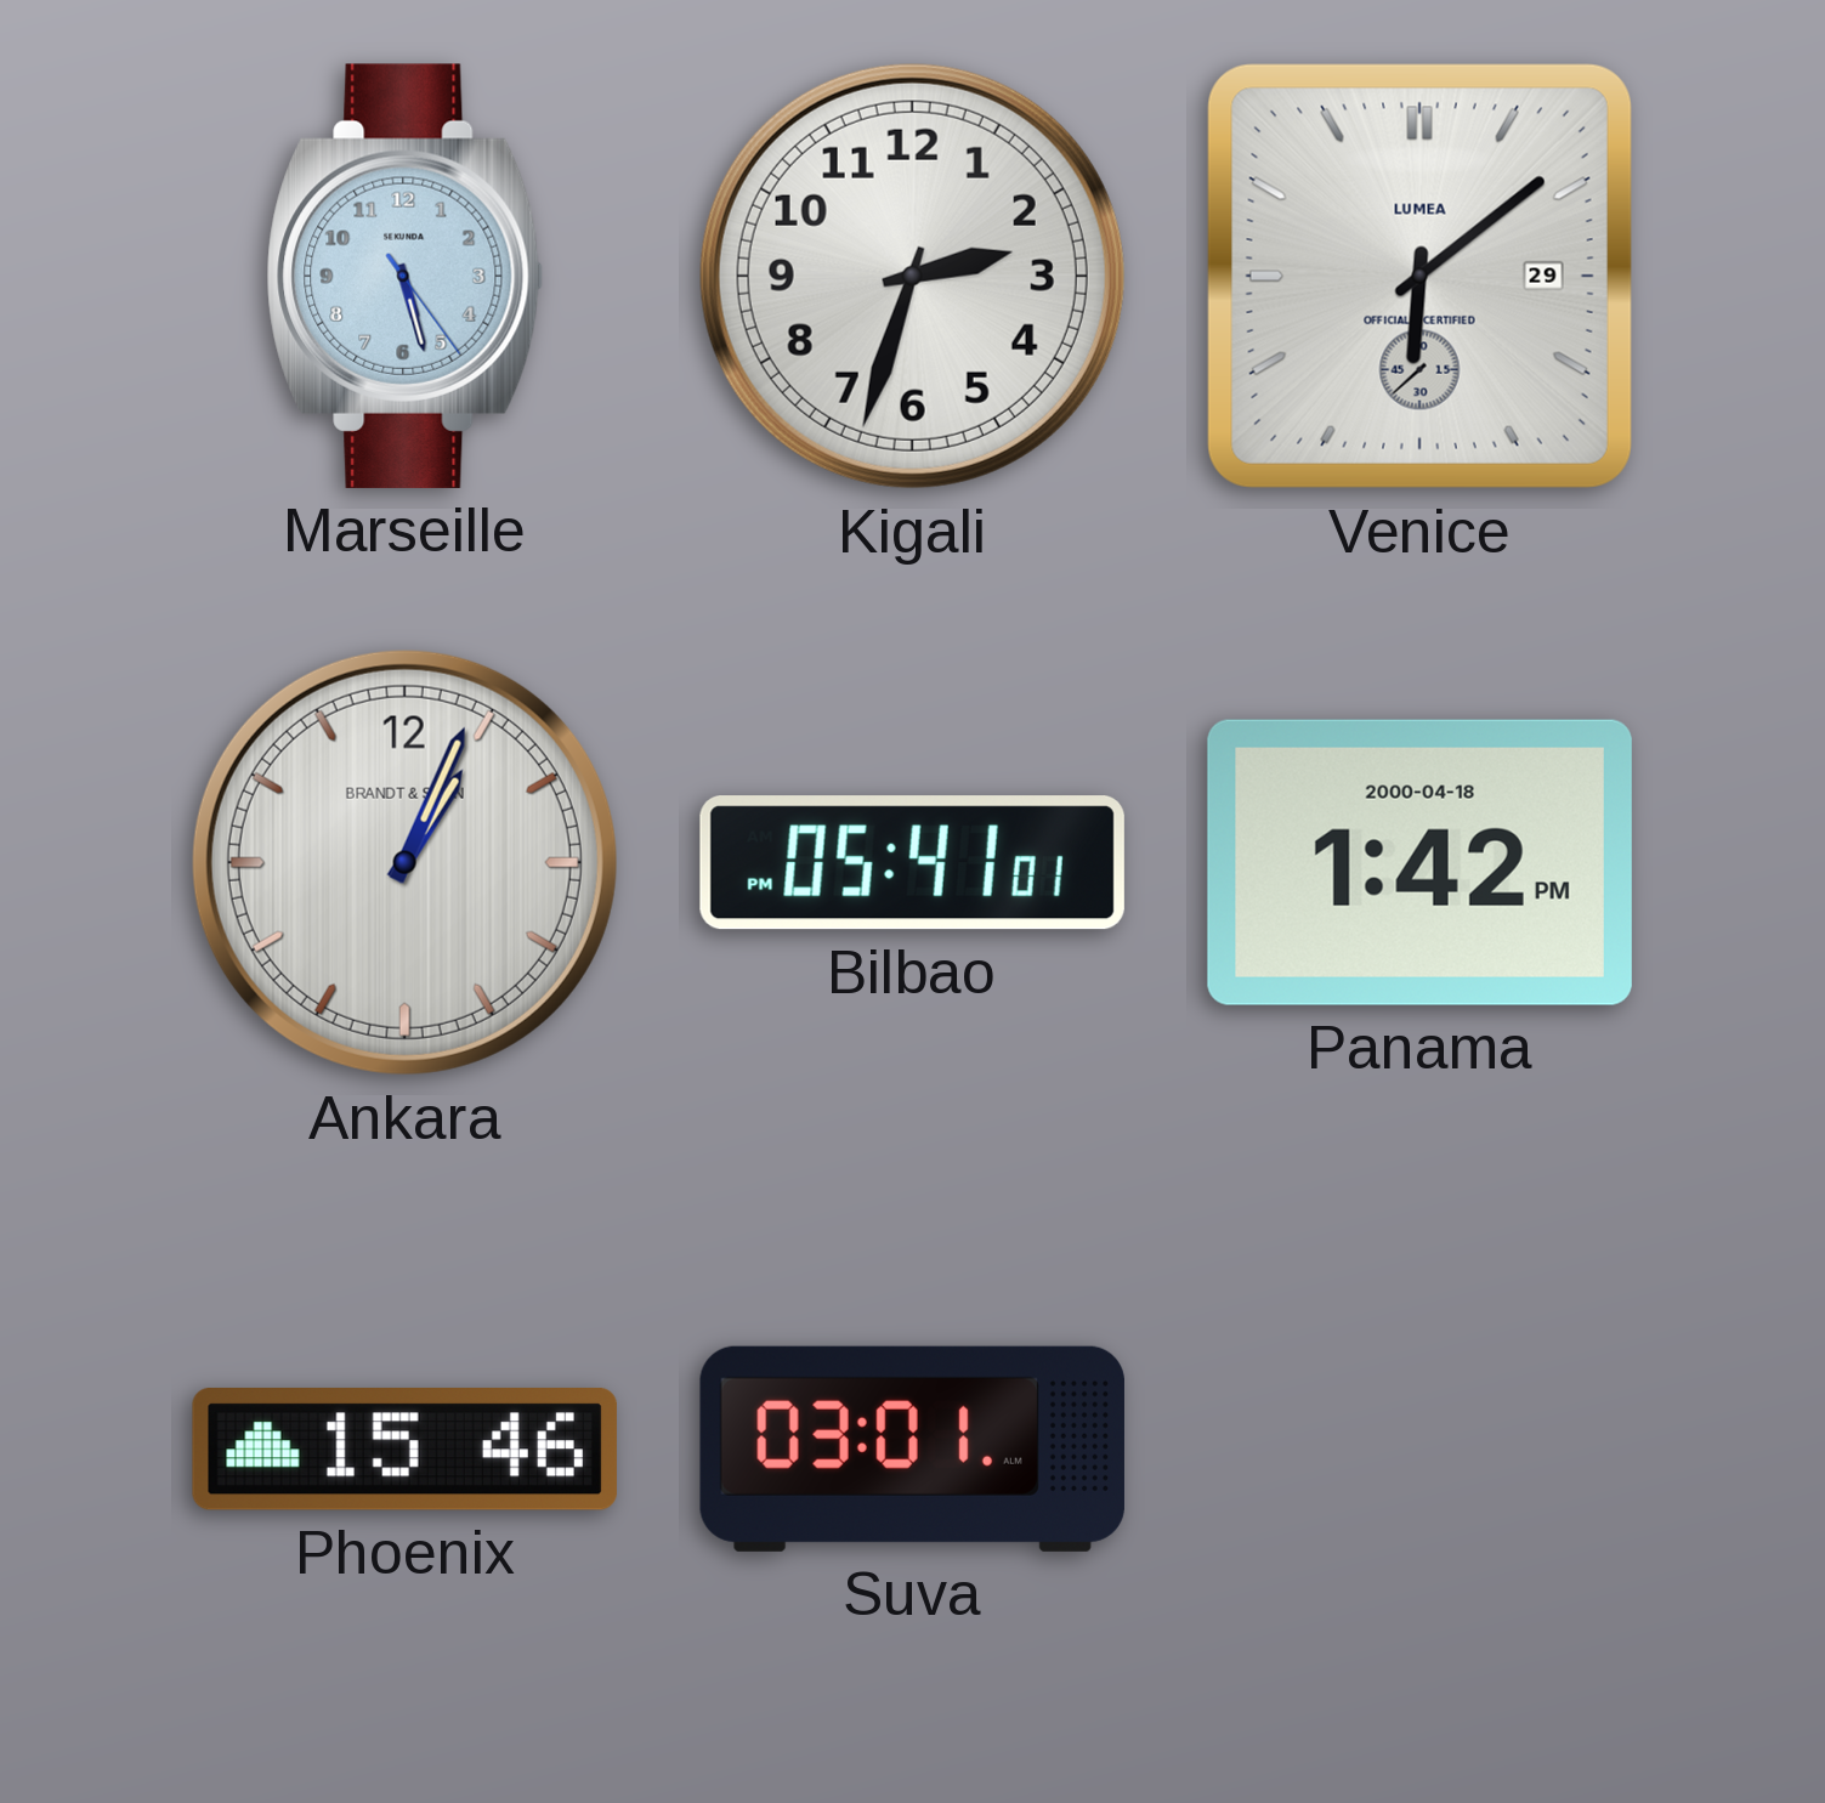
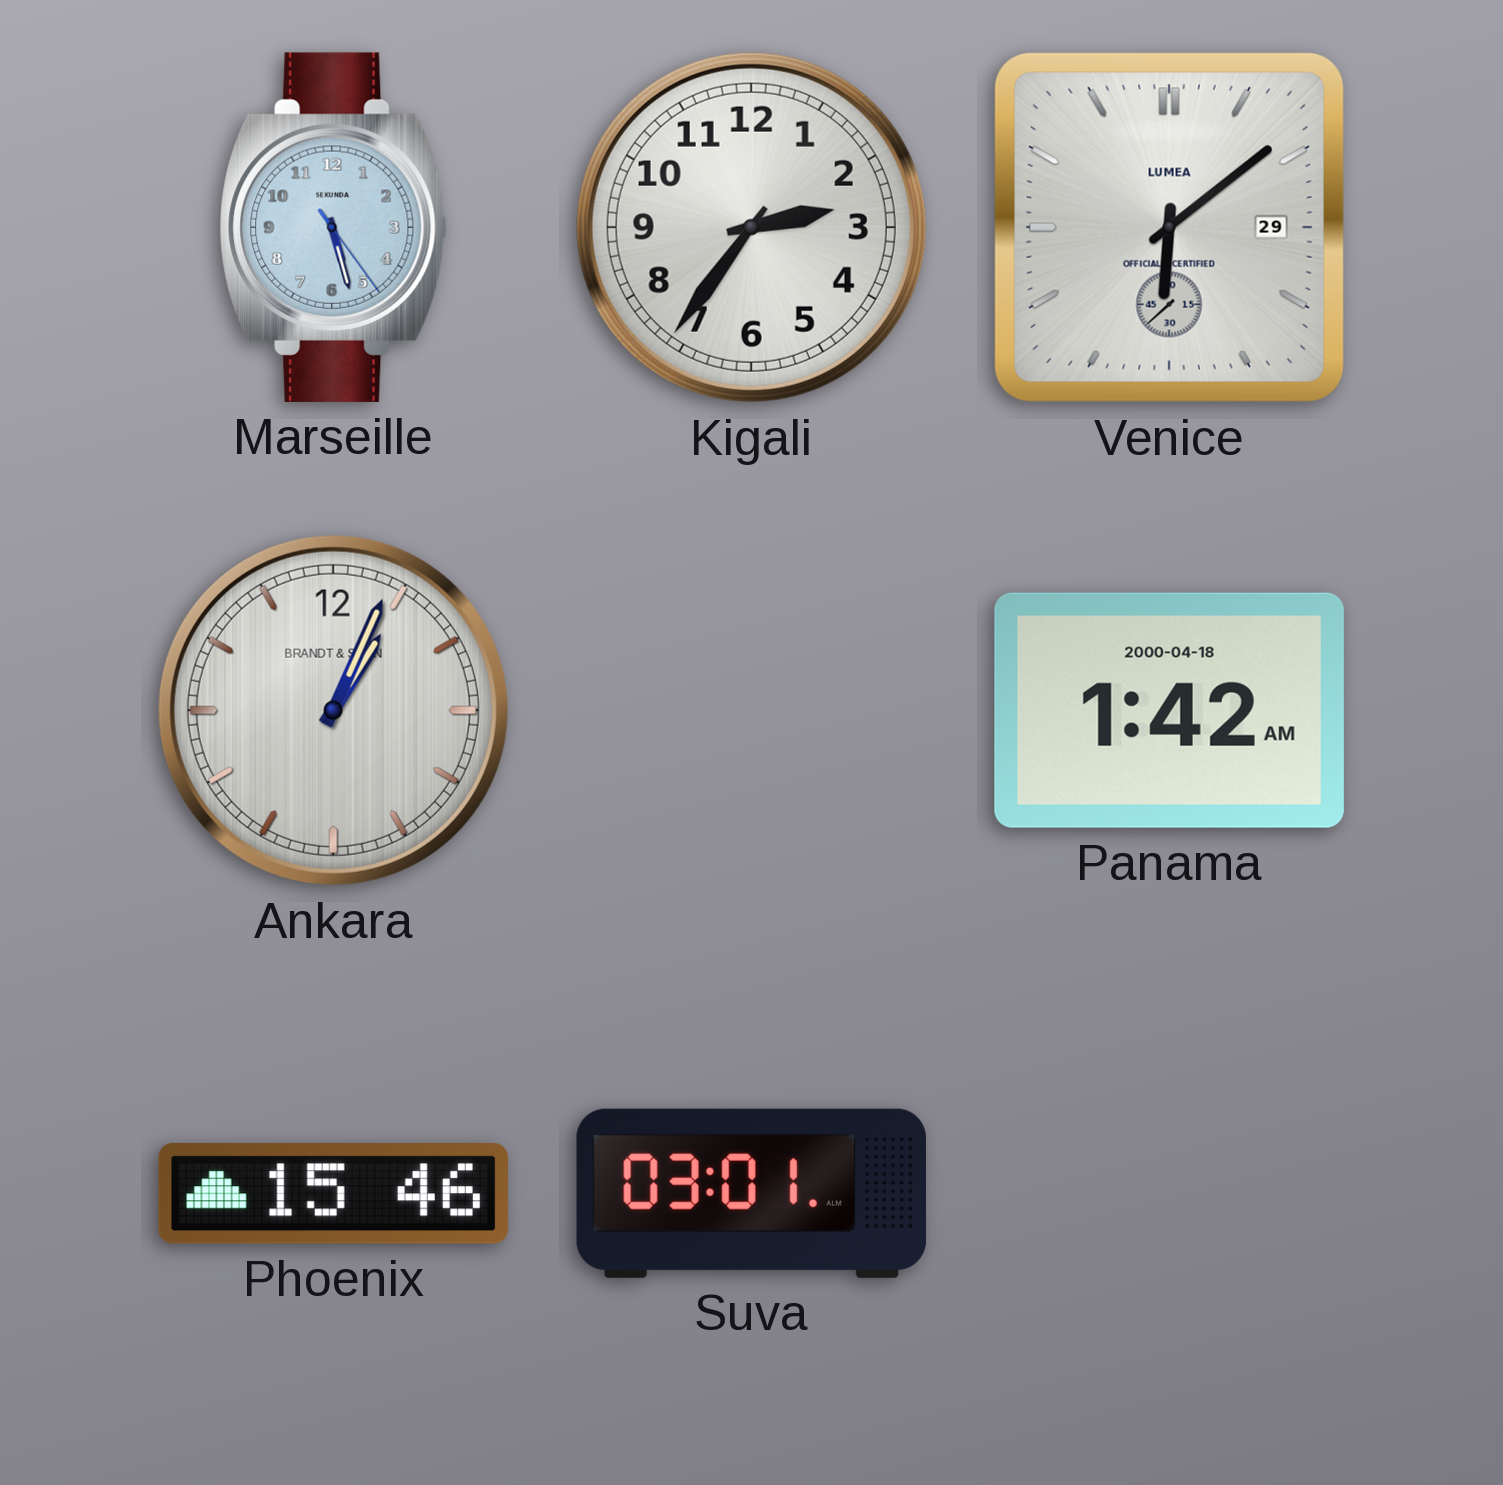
Kigali: 2:33 -> 2:36
Bilbao: 05:41 -> none
Panama: 1:42 PM -> 1:42 AM
